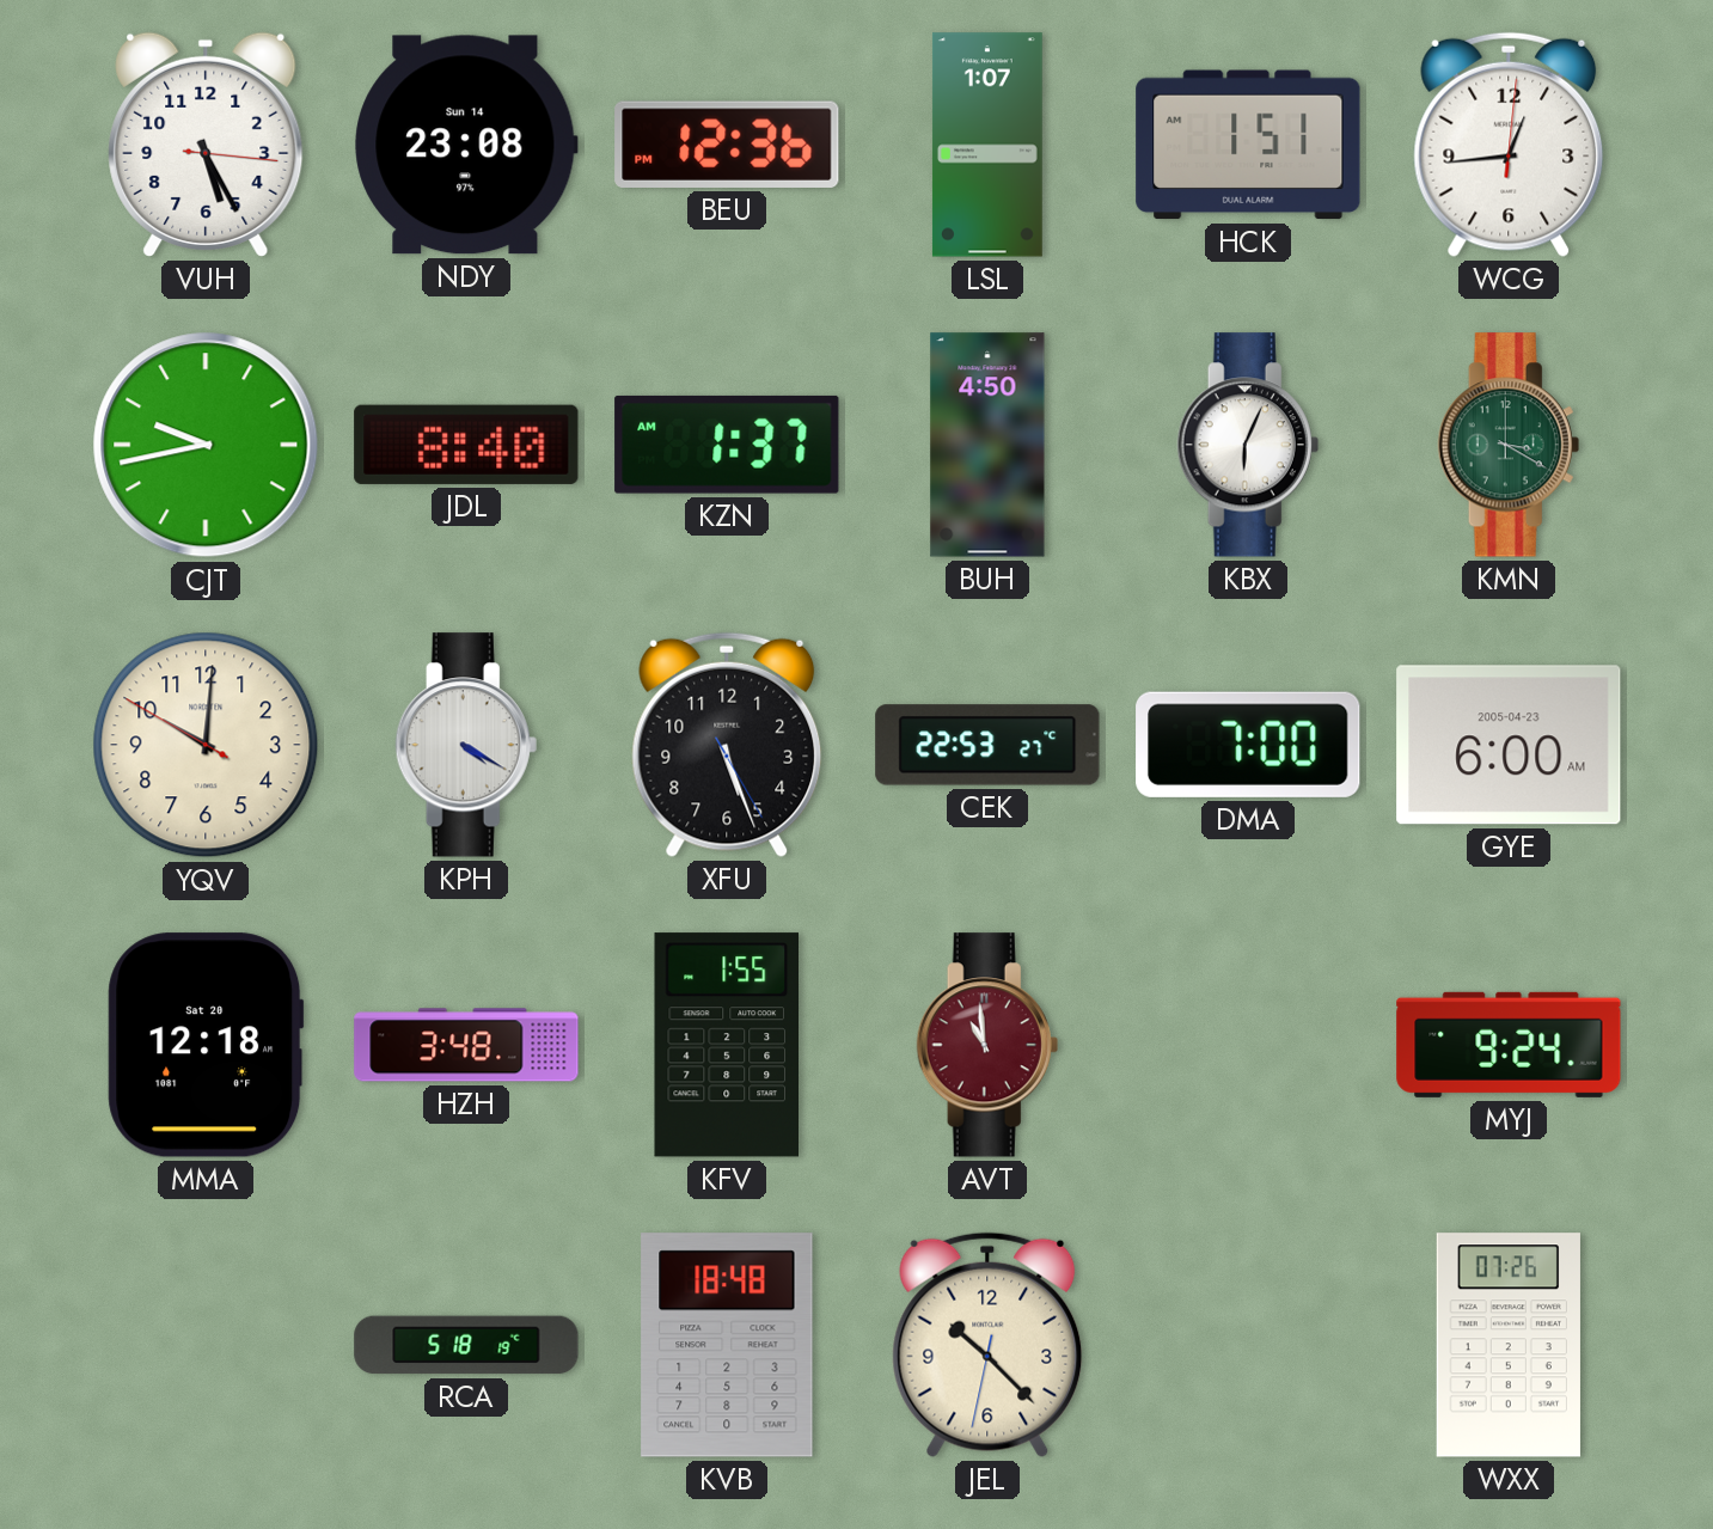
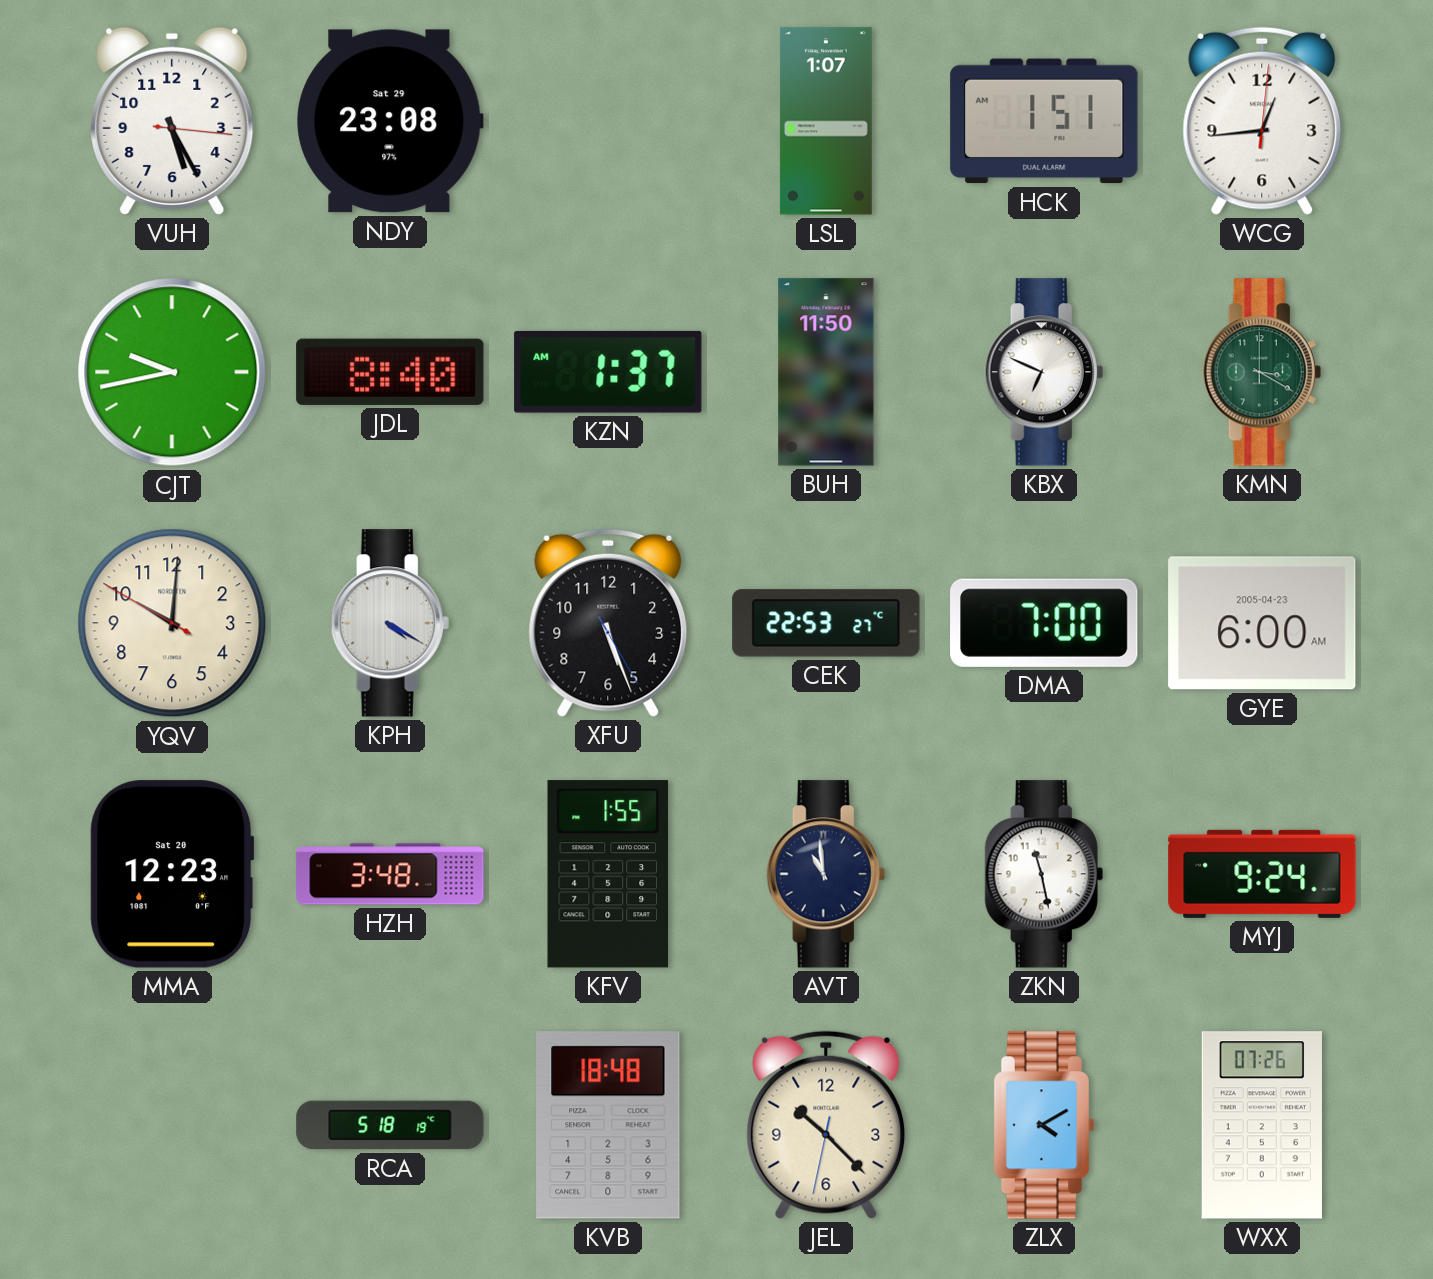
NDY date: Sun 14 -> Sat 29
BEU: 12:36 -> none
BUH: 4:50 -> 11:50
KBX: 6:04 -> 6:49
MMA: 12:18 -> 12:23
AVT dial: burgundy -> navy
ZKN: none -> 11:28
ZLX: none -> 4:10
